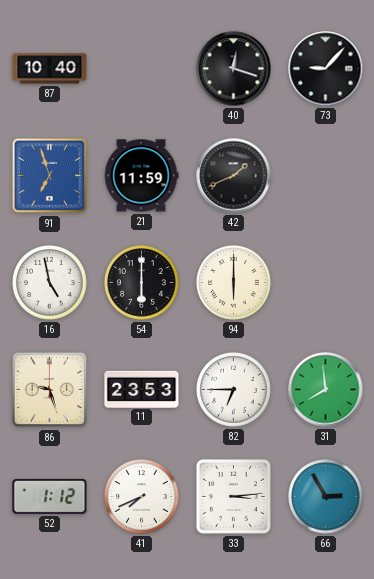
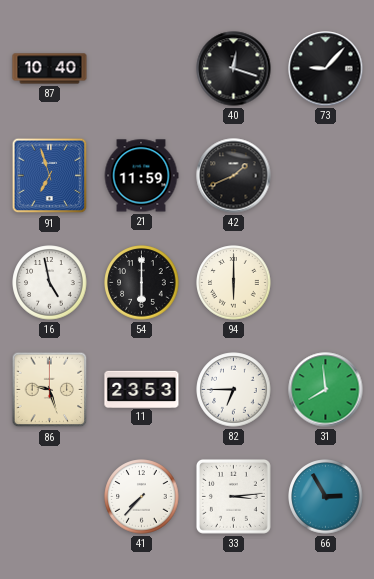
52: 1:12 -> none
41: 7:41 -> 7:37
